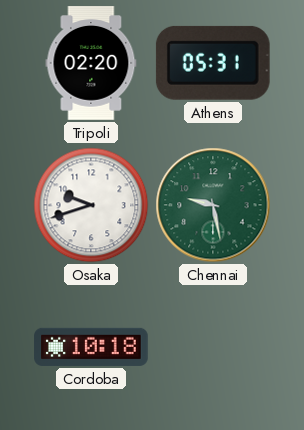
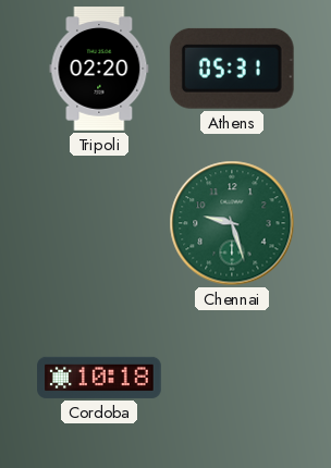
Osaka: 9:42 -> none
Chennai: 9:28 -> 9:27
